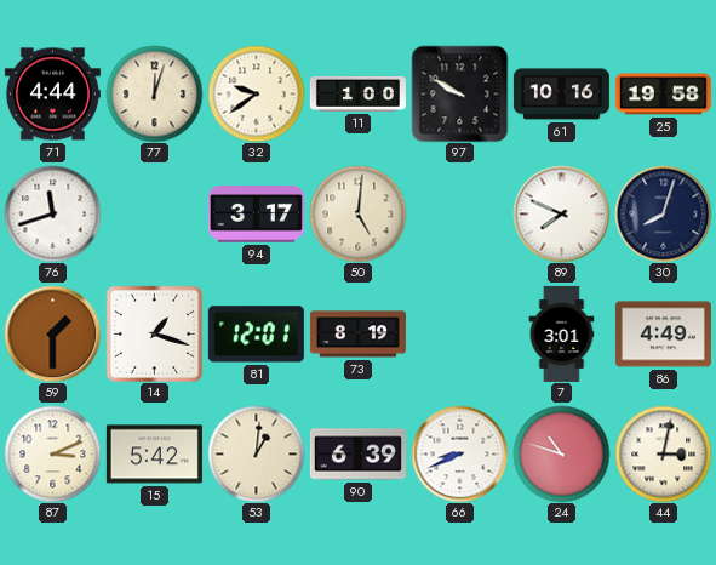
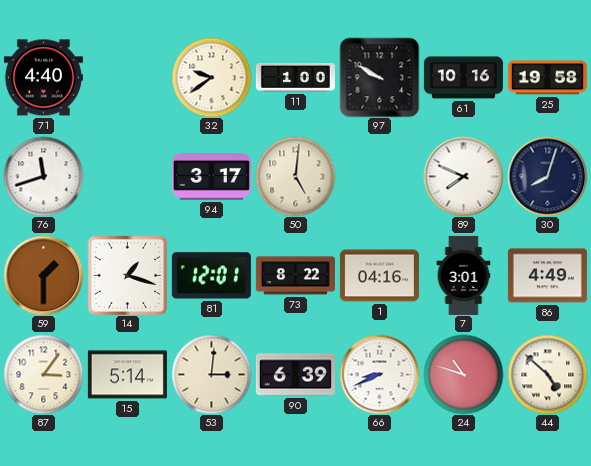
71: 4:44 -> 4:40
77: 12:03 -> none
73: 8:19 -> 8:22
1: none -> 04:16
87: 3:11 -> 3:06
15: 5:42 -> 5:14
53: 1:01 -> 3:01
44: 3:02 -> 4:52
